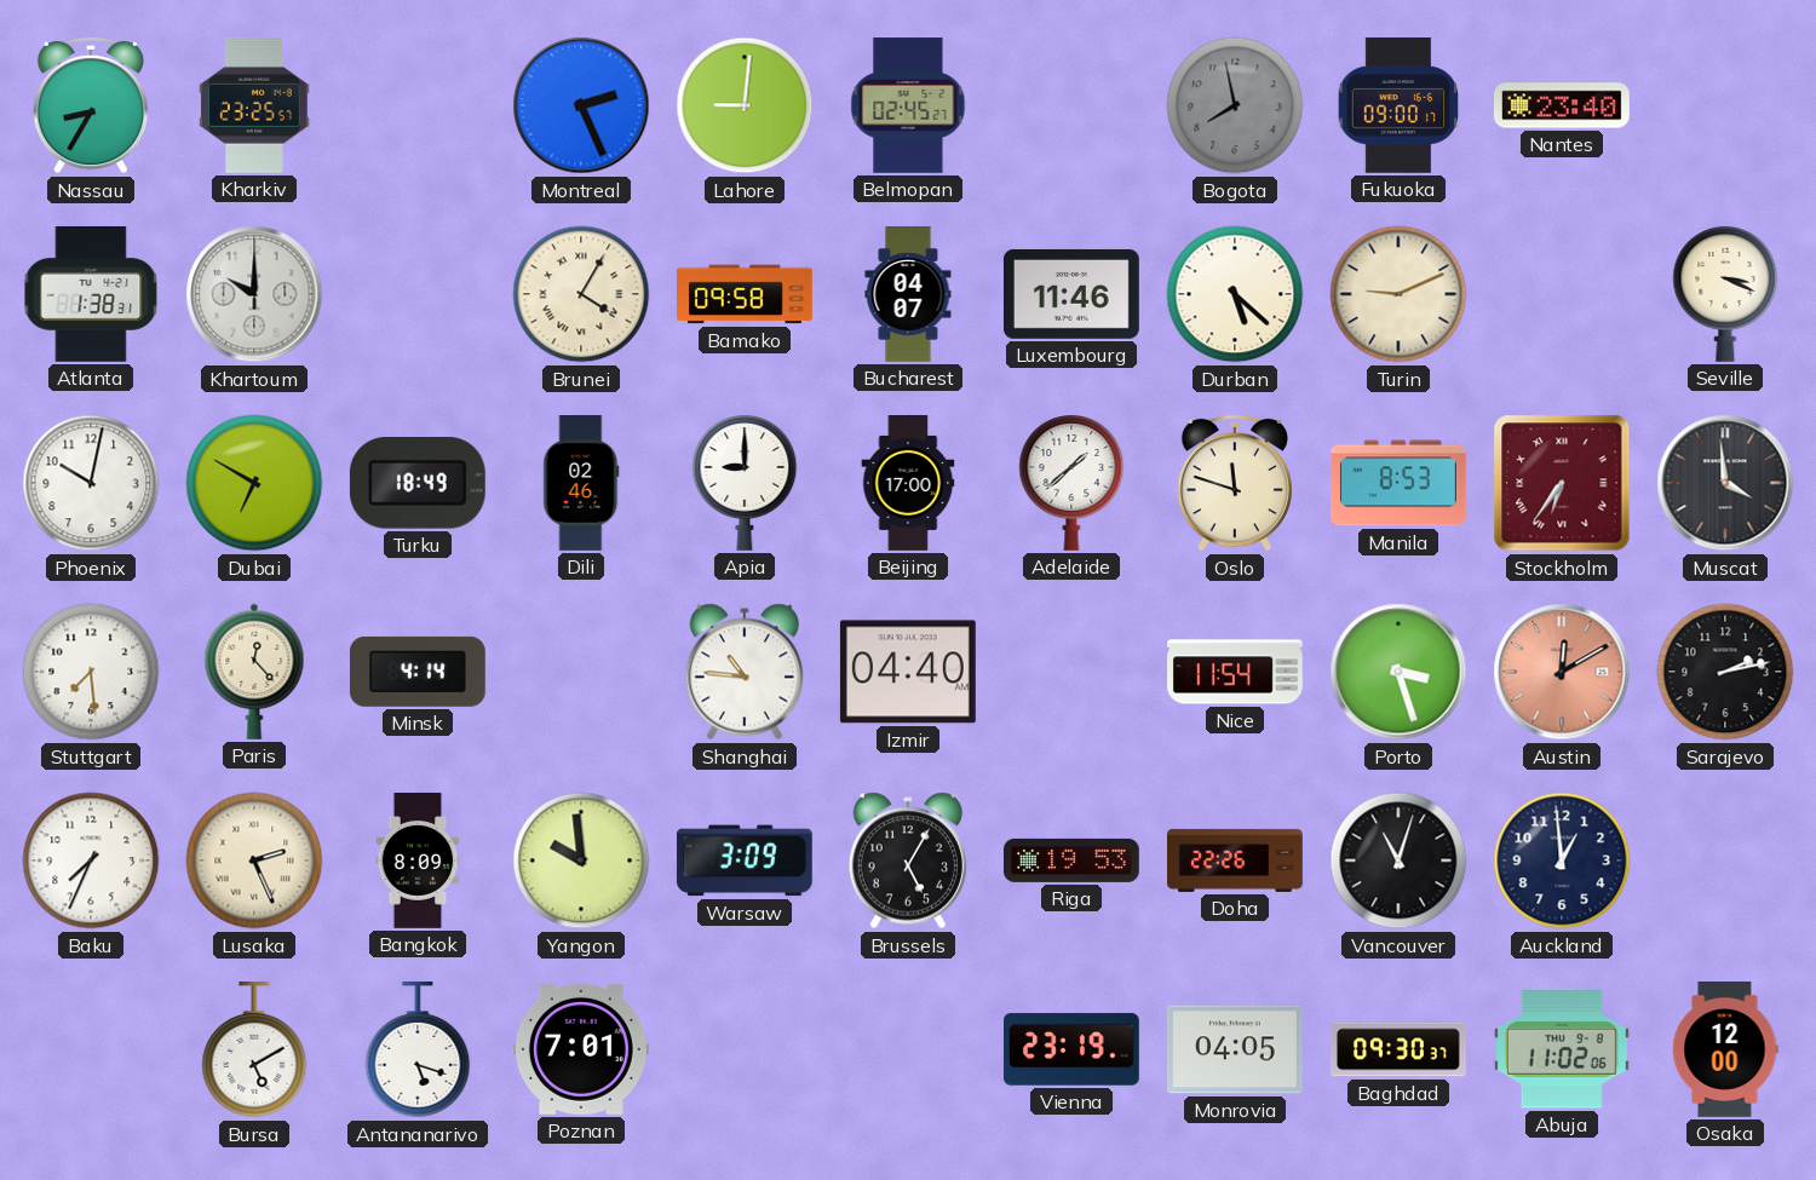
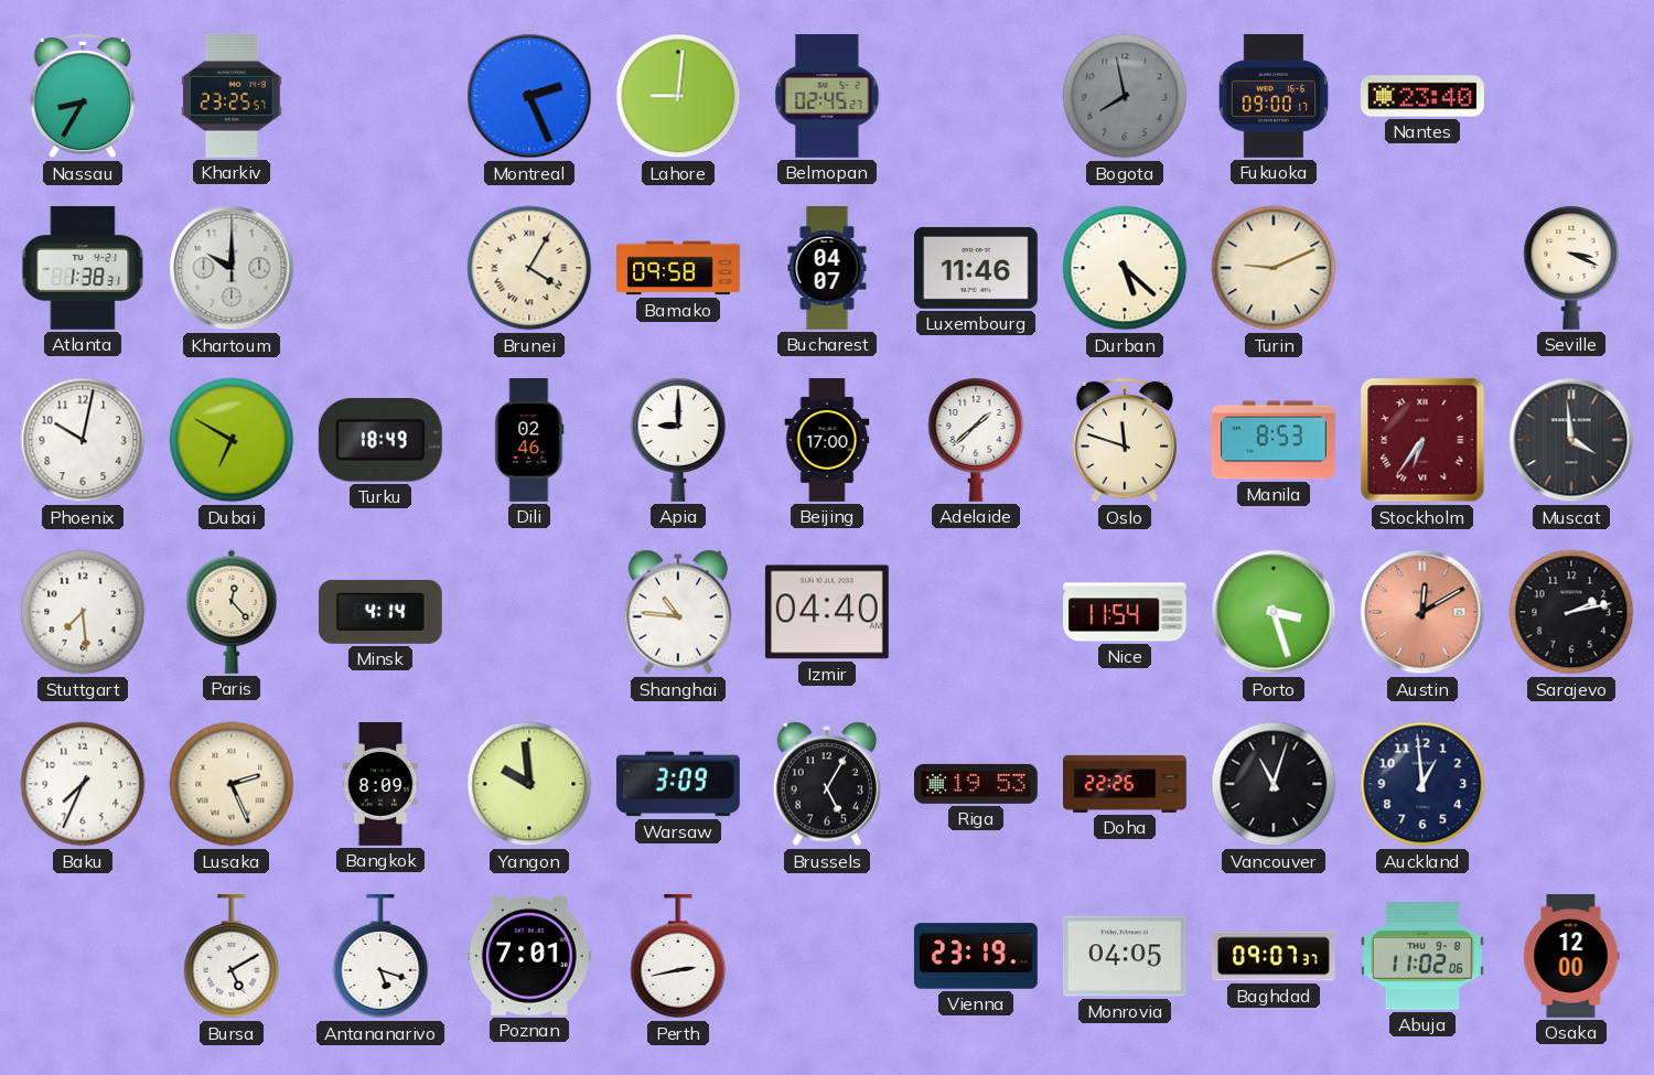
Perth: none -> 2:43
Baghdad: 09:30 -> 09:07
